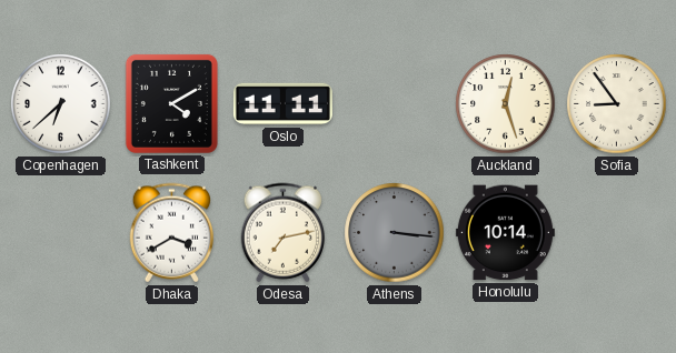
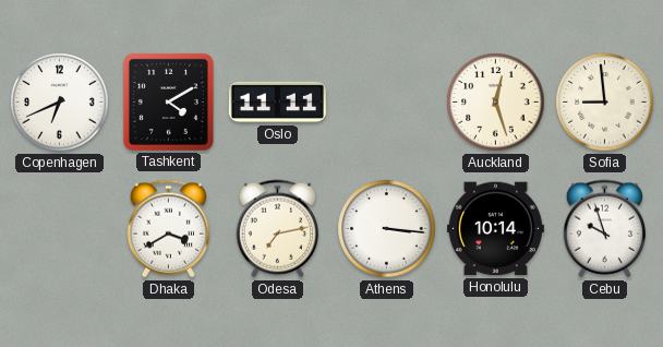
Copenhagen: 6:38 -> 6:41
Sofia: 8:54 -> 8:59
Athens dial: grey -> white
Cebu: none -> 9:57
